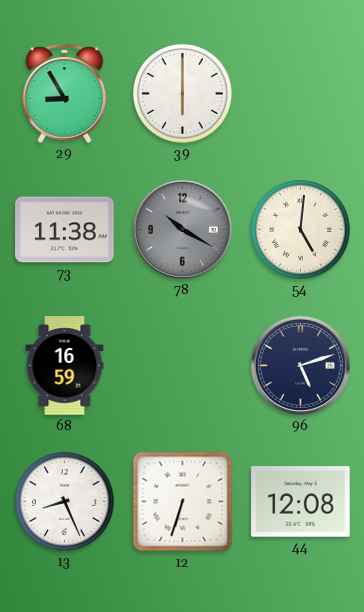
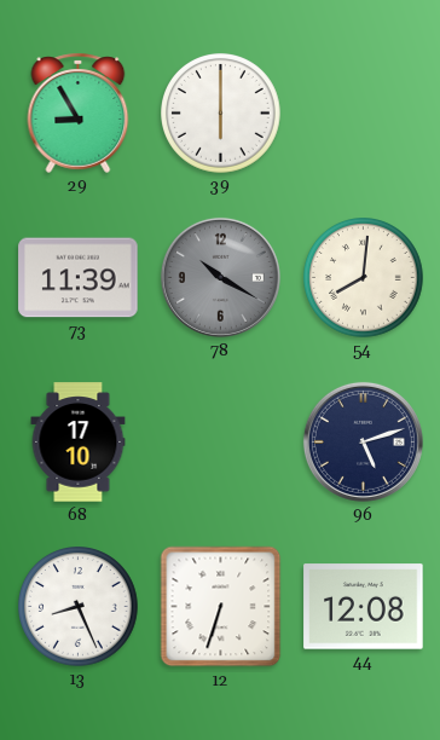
73: 11:38 -> 11:39
54: 5:01 -> 8:01
68: 16:59 -> 17:10
